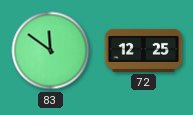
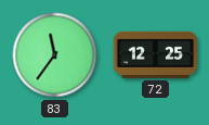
83: 11:51 -> 11:36
